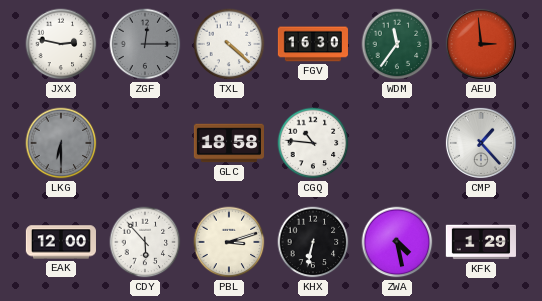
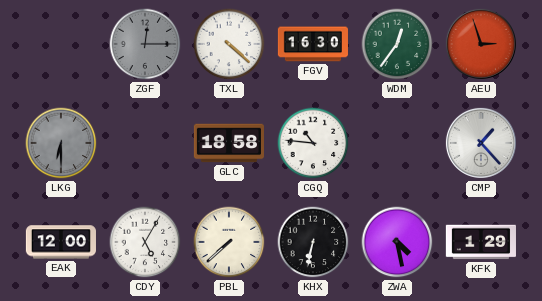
JXX: 2:47 -> none
WDM: 11:36 -> 12:36
AEU: 2:59 -> 2:57
CDY: 5:53 -> 5:05
PBL: 3:12 -> 7:38
